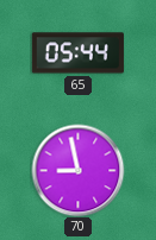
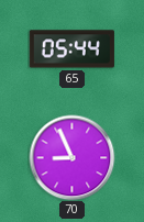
70: 8:58 -> 8:56
